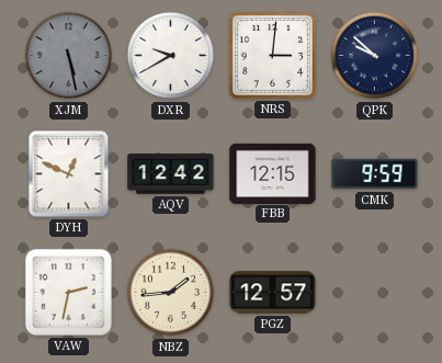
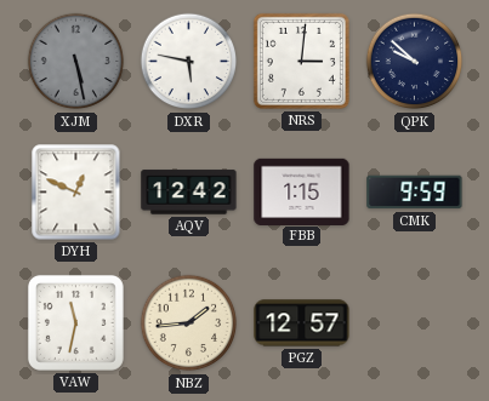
DXR: 9:40 -> 5:47
FBB: 12:15 -> 1:15
VAW: 2:32 -> 11:32
